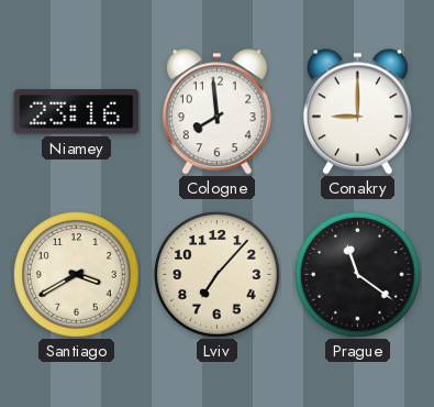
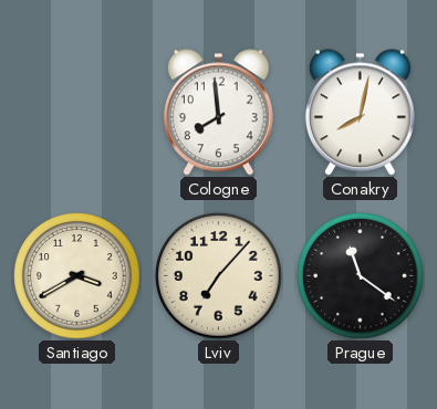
Niamey: 23:16 -> none
Conakry: 9:00 -> 8:02
